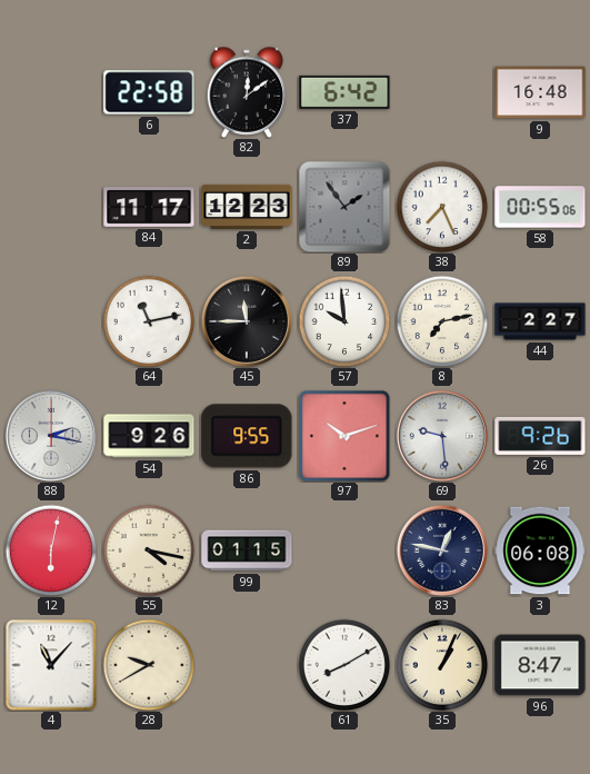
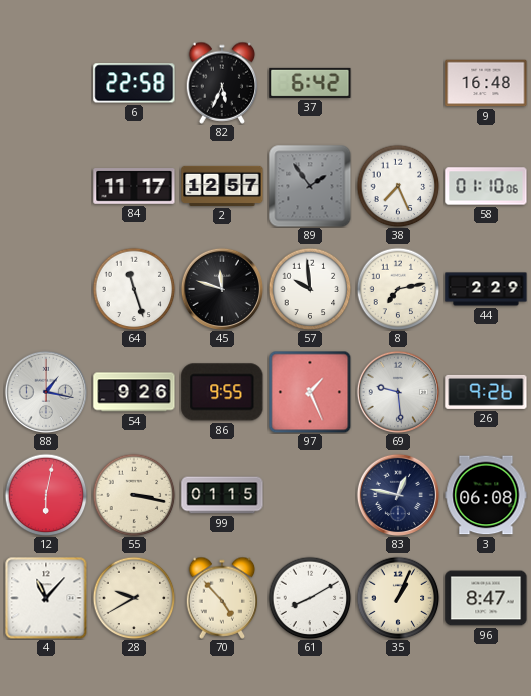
82: 12:09 -> 5:34
2: 12:23 -> 12:57
58: 00:55 -> 01:10
64: 11:13 -> 11:27
45: 11:45 -> 11:48
44: 2:27 -> 2:29
88: 2:17 -> 1:17
97: 10:12 -> 1:26
55: 4:17 -> 3:17
70: none -> 4:53
